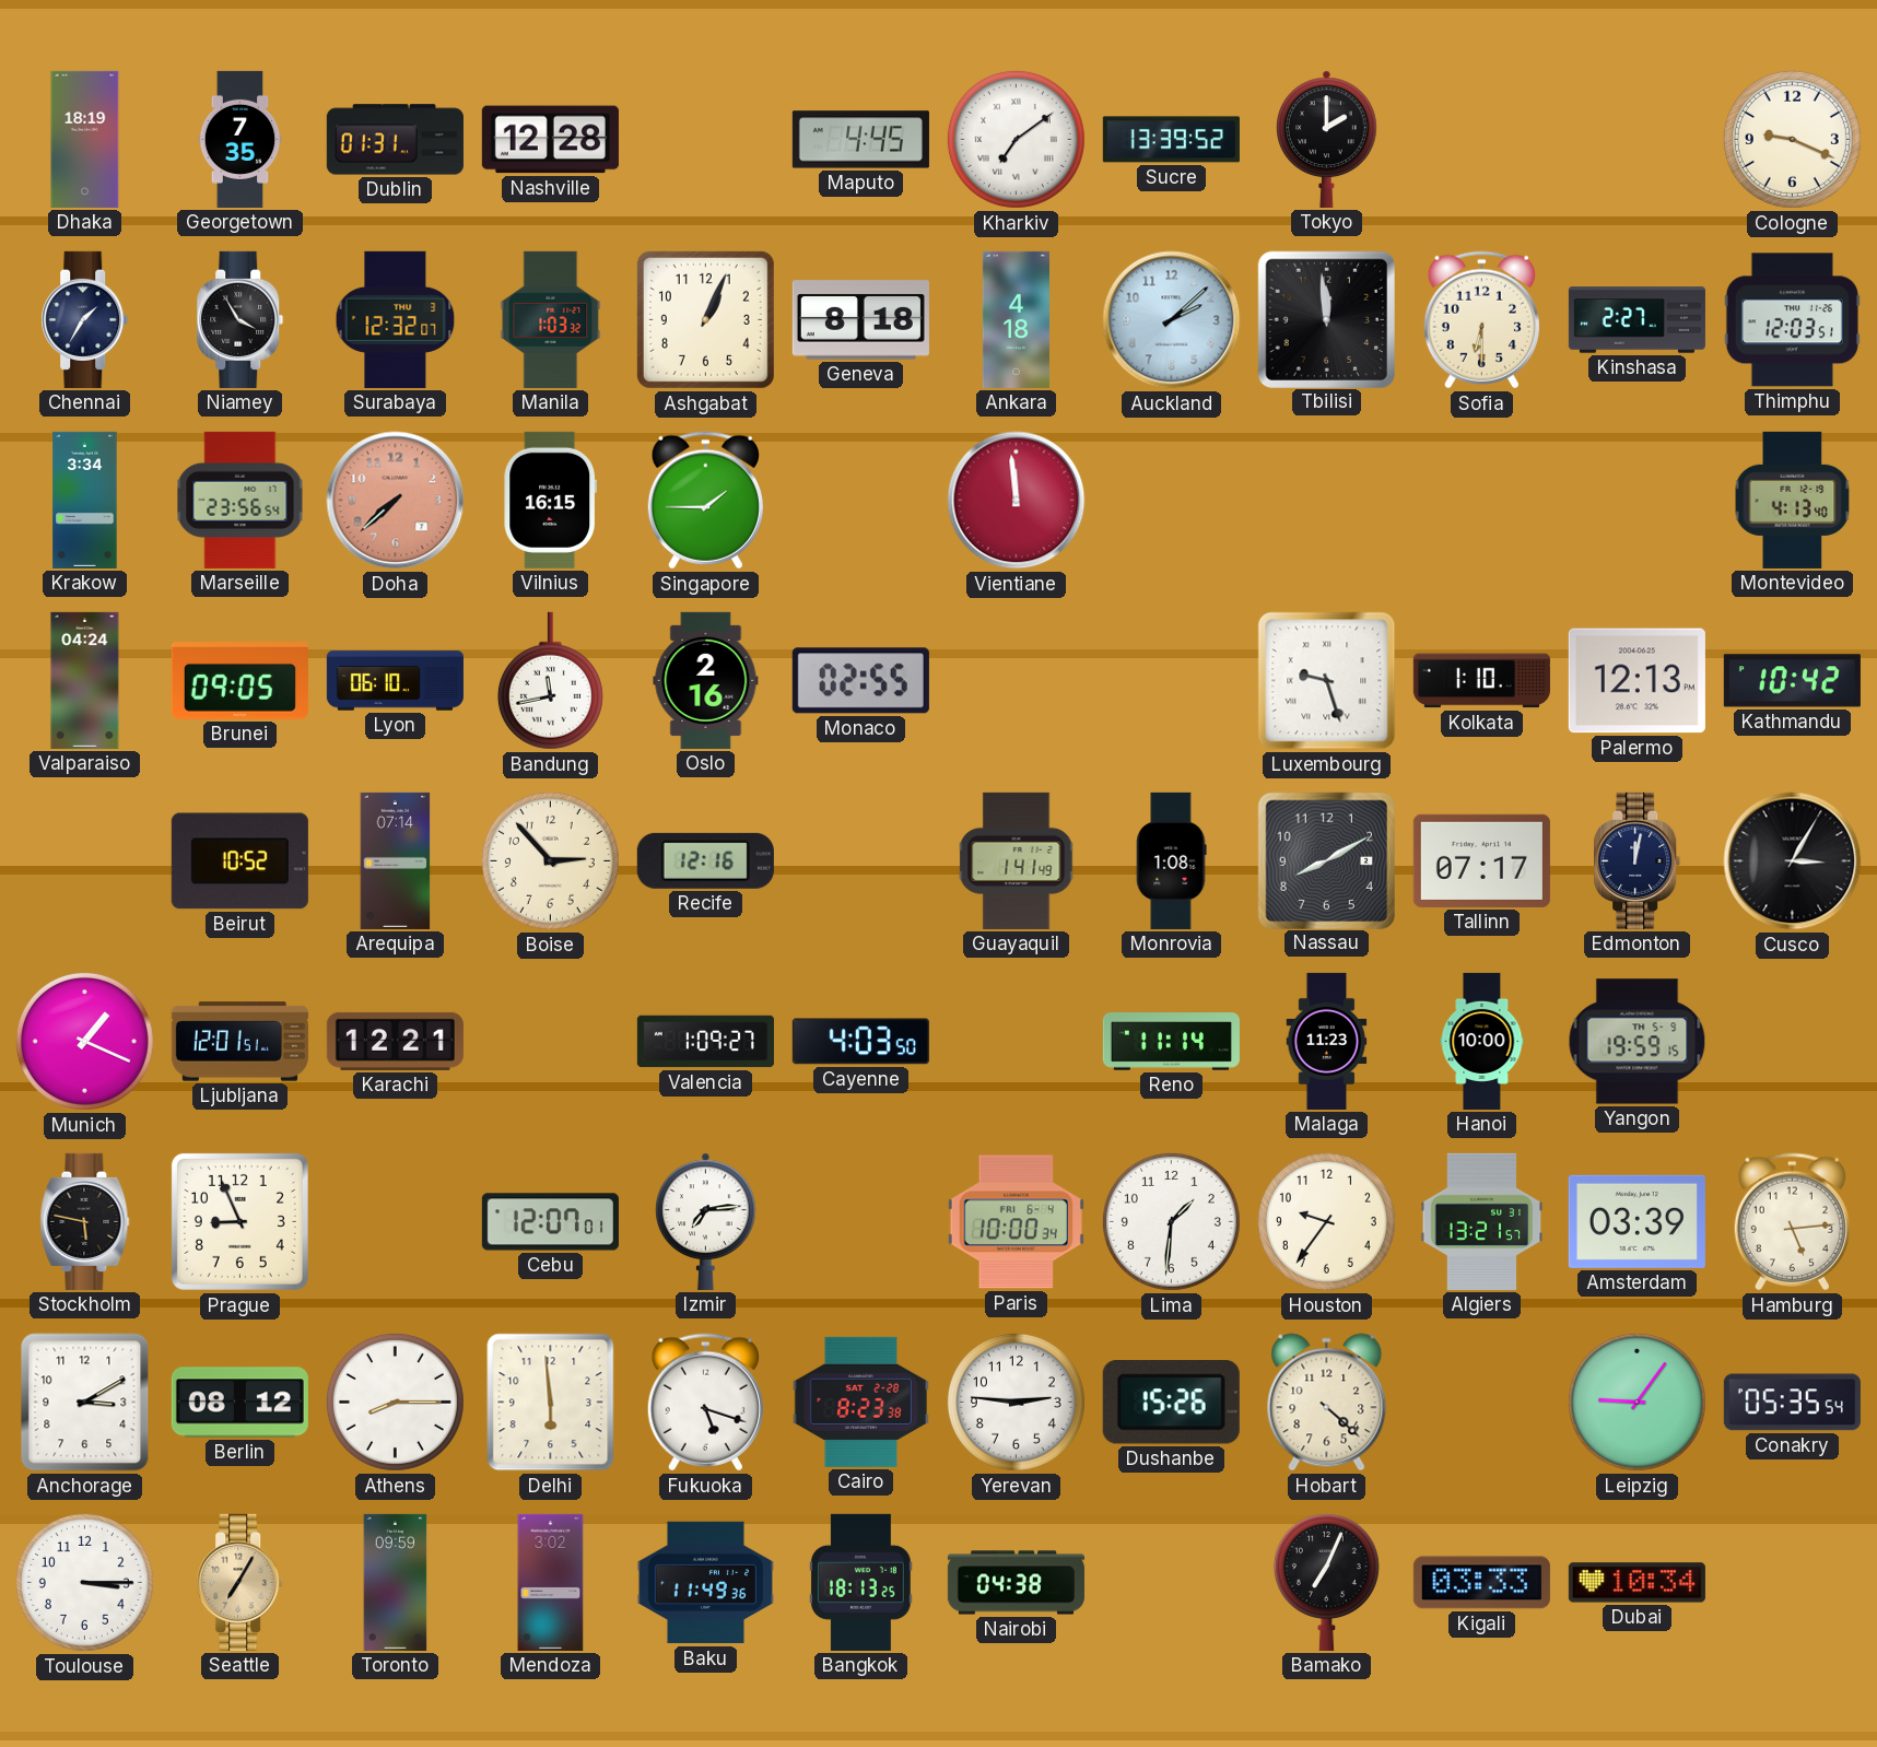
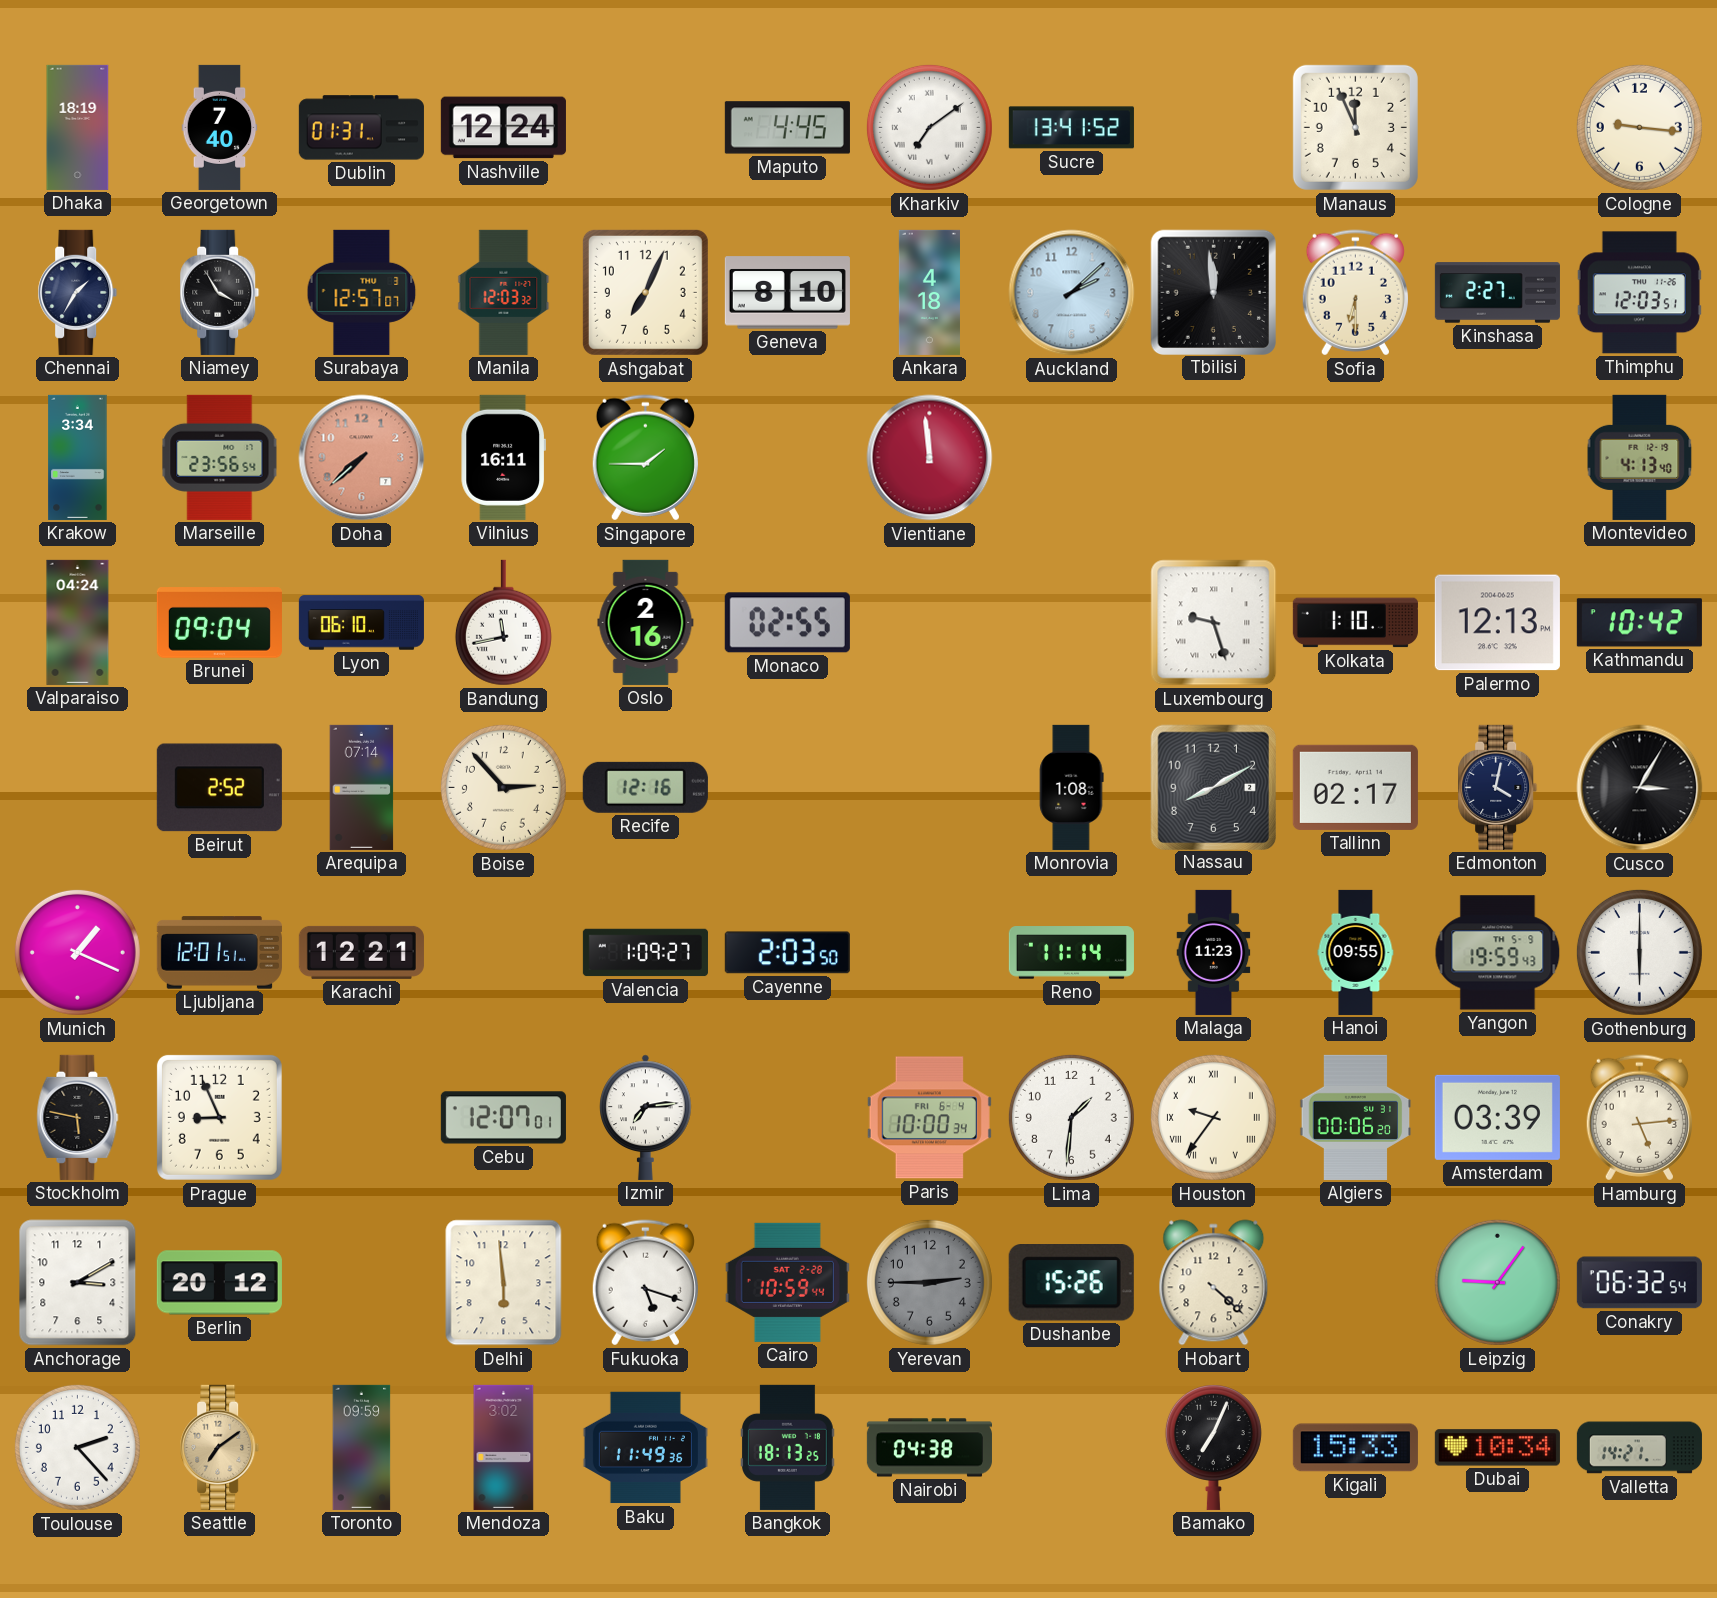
Georgetown: 7:35 -> 7:40
Nashville: 12:28 -> 12:24
Sucre: 13:39 -> 13:41
Tokyo: 2:00 -> none
Manaus: none -> 11:56
Cologne: 9:19 -> 9:16
Surabaya: 12:32 -> 12:57
Manila: 1:03 -> 12:03
Ashgabat: 1:04 -> 7:04
Geneva: 8:18 -> 8:10
Vilnius: 16:15 -> 16:11
Brunei: 09:05 -> 09:04
Beirut: 10:52 -> 2:52
Guayaquil: 1:41 -> none
Tallinn: 07:17 -> 02:17
Edmonton: 12:02 -> 4:02
Cayenne: 4:03 -> 2:03
Hanoi: 10:00 -> 09:55
Yangon: 19:59:15 -> 19:59:43
Gothenburg: none -> 6:00
Houston numerals: Arabic -> Roman
Algiers: 13:21 -> 00:06
Berlin: 08:12 -> 20:12
Athens: 8:15 -> none
Cairo: 8:23 -> 10:59
Yerevan: 2:46 -> 2:45
Yerevan dial: white -> grey
Conakry: 05:35 -> 06:32
Toulouse: 3:15 -> 2:23
Seattle: 7:05 -> 7:09
Kigali: 03:33 -> 15:33
Valletta: none -> 14:21
